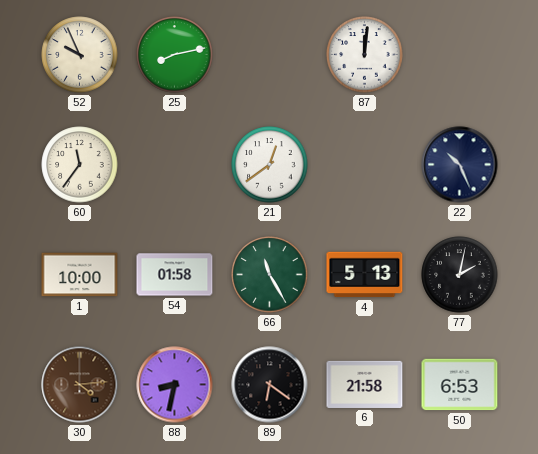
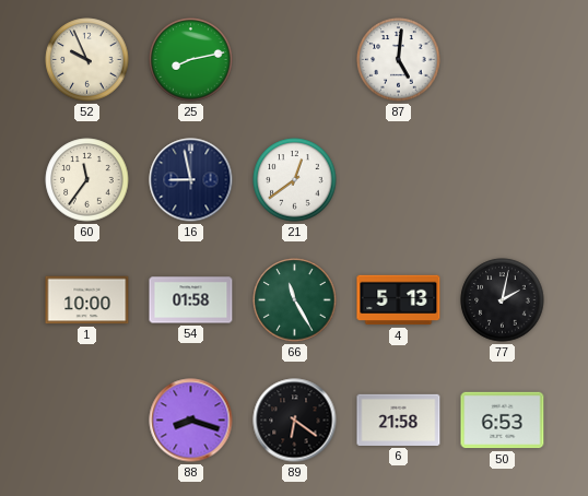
87: 12:01 -> 5:01
16: none -> 8:58
22: 10:26 -> none
30: 4:14 -> none
88: 8:32 -> 8:18
